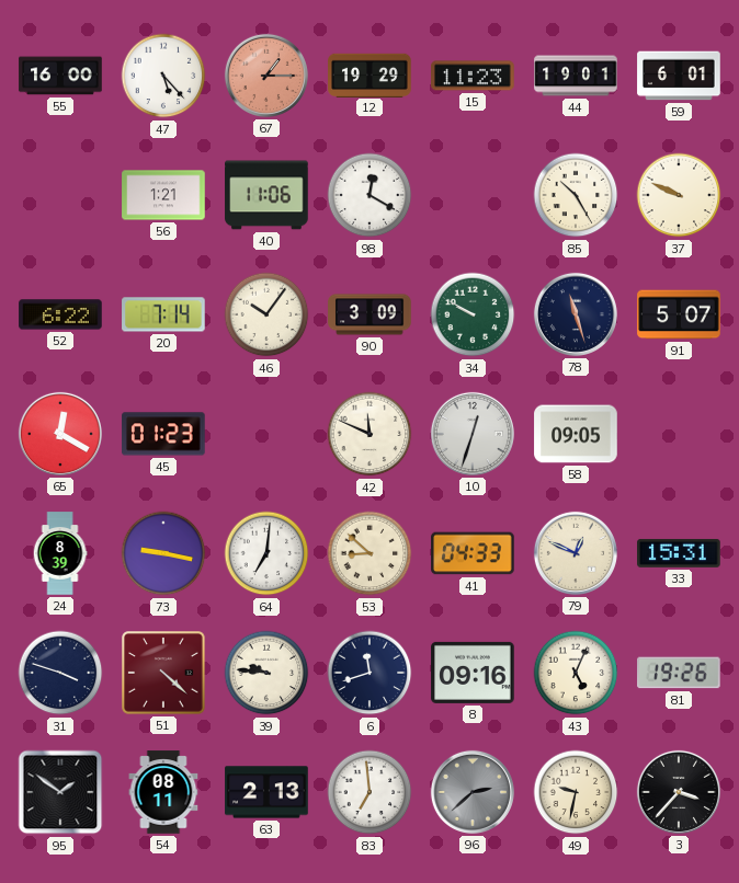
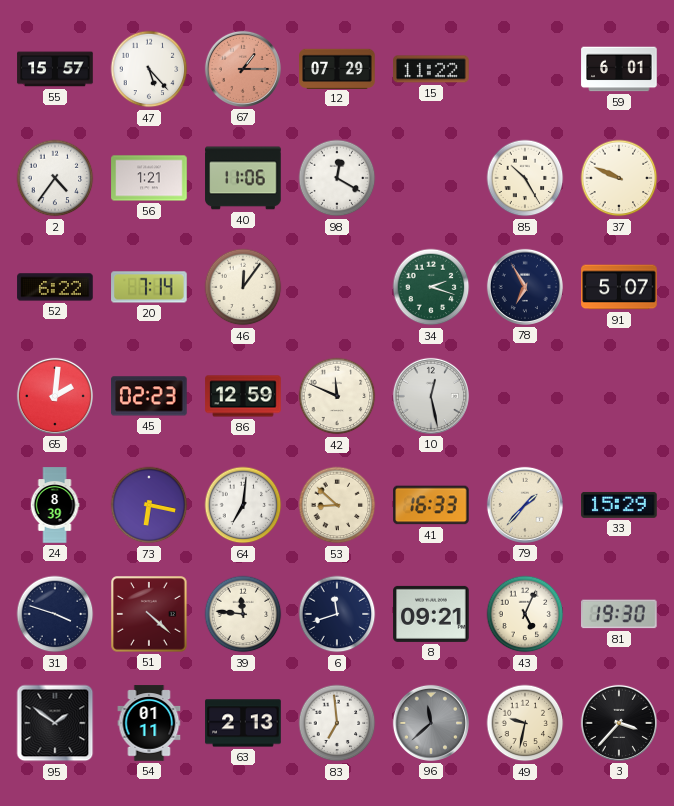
55: 16:00 -> 15:57
12: 19:29 -> 07:29
15: 11:23 -> 11:22
44: 19:01 -> none
2: none -> 4:36
46: 10:06 -> 12:06
90: 3:09 -> none
34: 9:50 -> 2:18
78: 11:27 -> 6:55
65: 12:20 -> 2:01
45: 01:23 -> 02:23
86: none -> 12:59
10: 12:33 -> 12:28
58: 09:05 -> none
73: 9:17 -> 6:17
41: 04:33 -> 16:33
79: 12:49 -> 1:37
33: 15:31 -> 15:29
39: 9:46 -> 11:46
8: 09:16 -> 09:21
81: 19:26 -> 19:30
54: 08:11 -> 01:11
96: 2:38 -> 11:38
